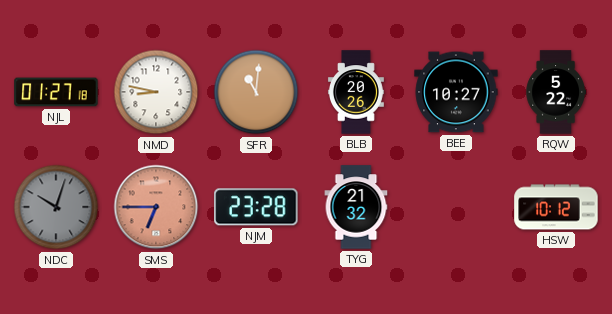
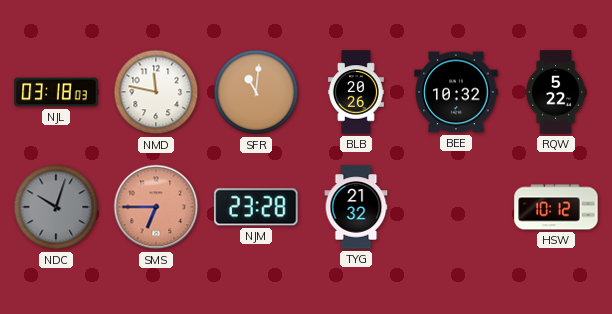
NJL: 01:27 -> 03:18
NMD: 8:47 -> 11:47
BEE: 10:27 -> 10:32
